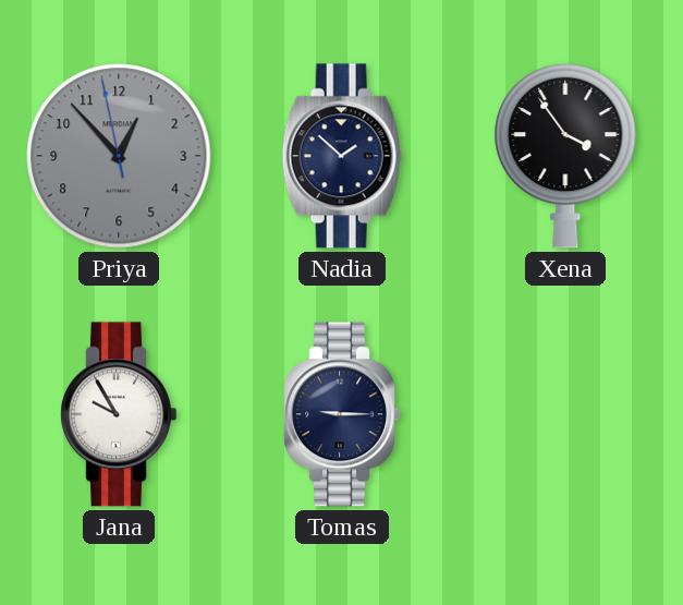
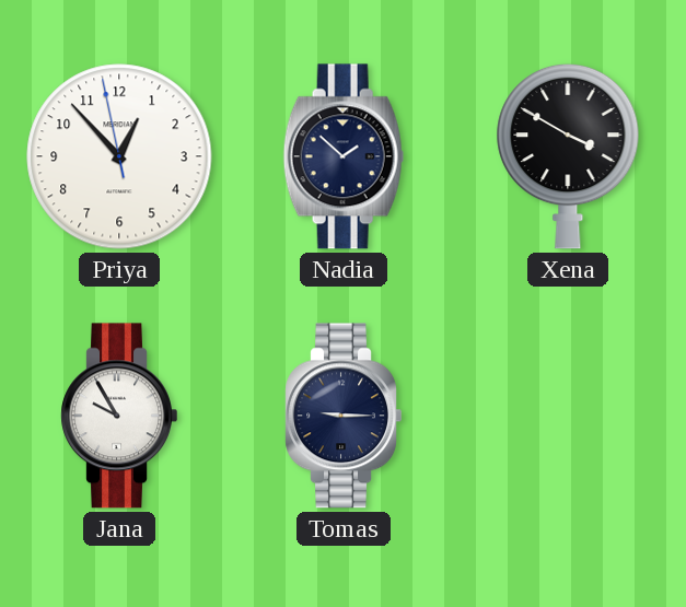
Priya dial: grey -> white
Xena: 3:54 -> 3:50
